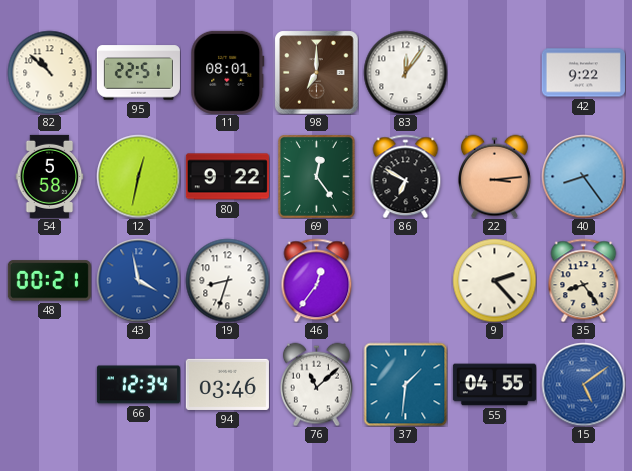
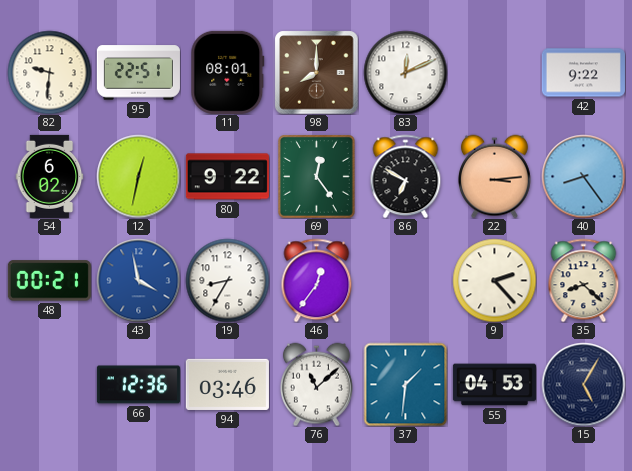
82: 10:52 -> 9:31
98: 7:00 -> 8:00
83: 12:06 -> 12:11
54: 5:58 -> 6:02
19: 8:33 -> 8:35
35: 8:24 -> 8:22
66: 12:34 -> 12:36
55: 04:55 -> 04:53
15: 5:09 -> 5:05
15 dial: blue -> navy
